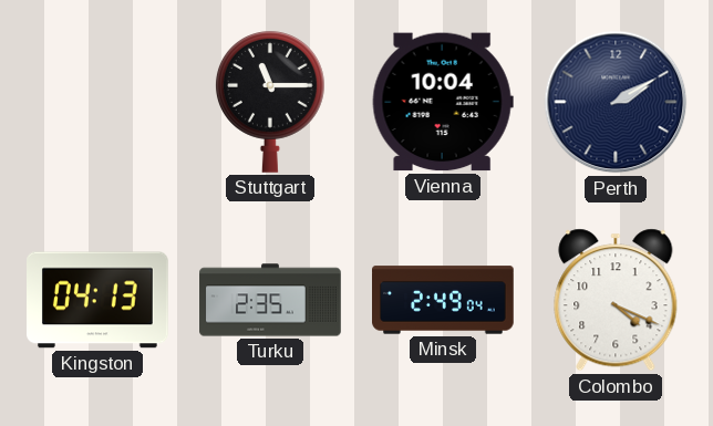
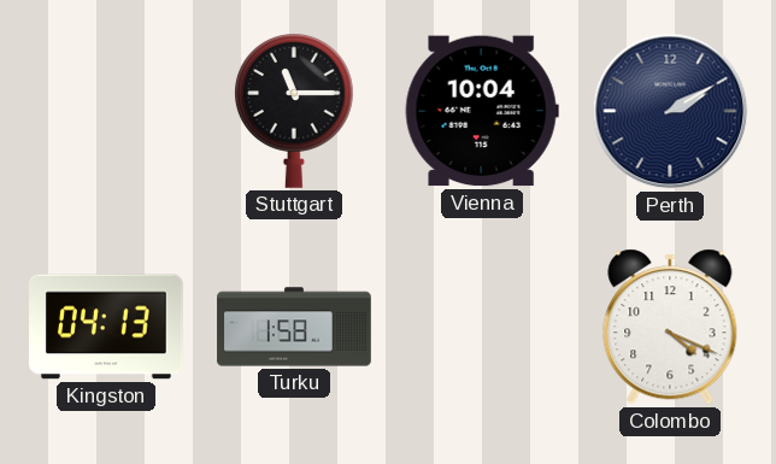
Turku: 2:35 -> 1:58
Minsk: 2:49 -> none
